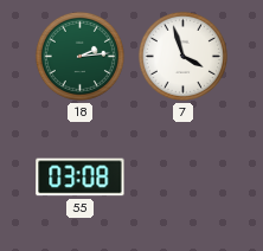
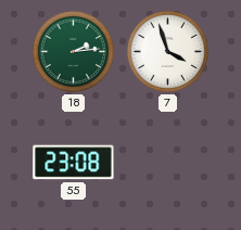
55: 03:08 -> 23:08
